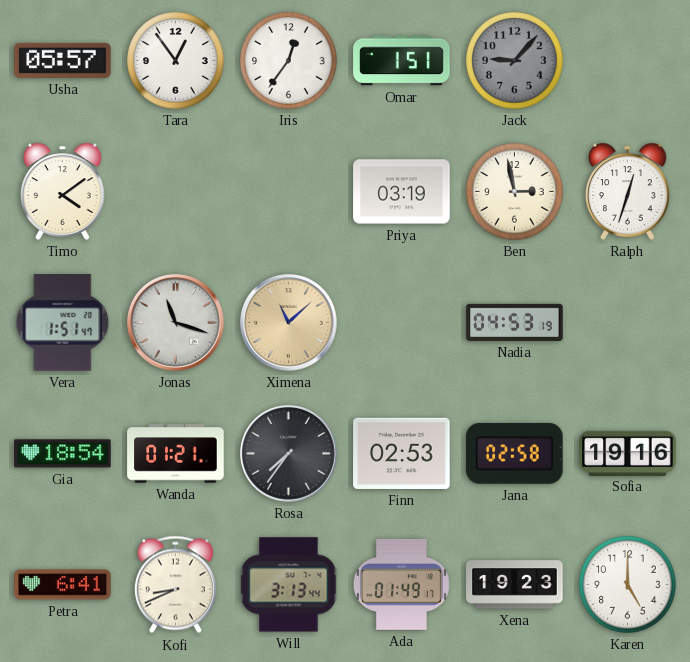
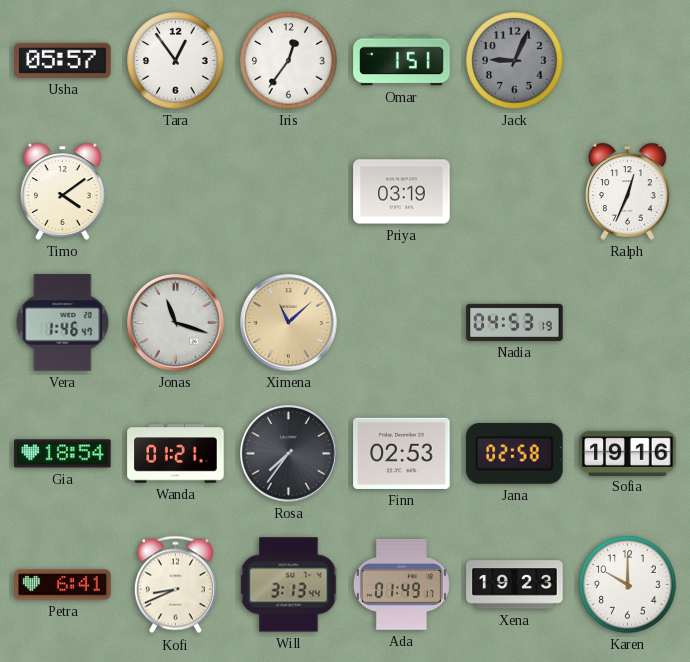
Jack: 9:07 -> 9:04
Ben: 2:58 -> none
Ralph: 12:33 -> 12:34
Vera: 1:51 -> 1:46
Karen: 5:00 -> 10:00
